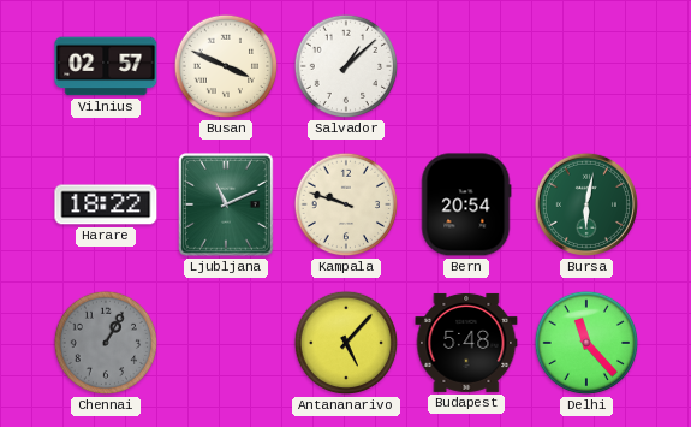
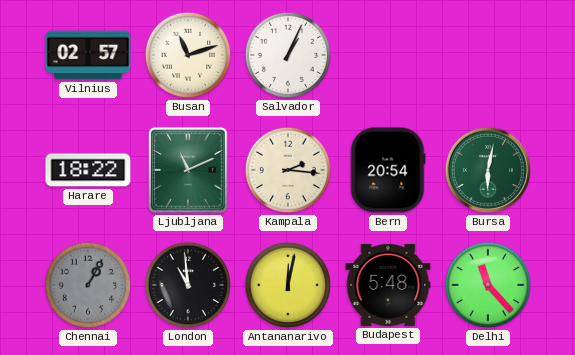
Busan: 3:49 -> 11:12
Salvador: 1:08 -> 1:04
Kampala: 9:48 -> 2:16
London: none -> 10:59
Antananarivo: 5:07 -> 12:02
